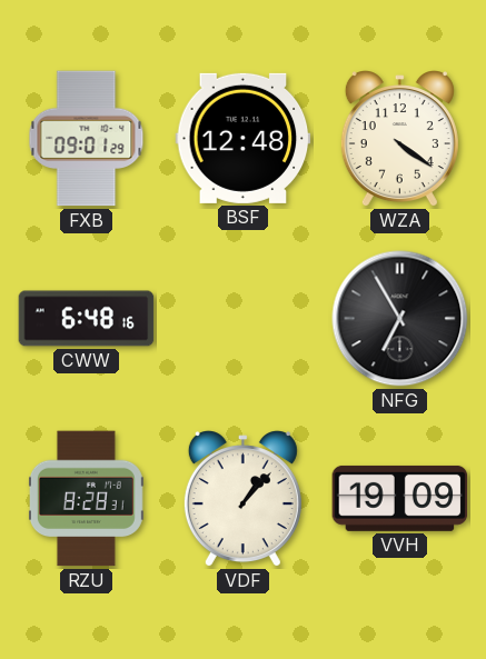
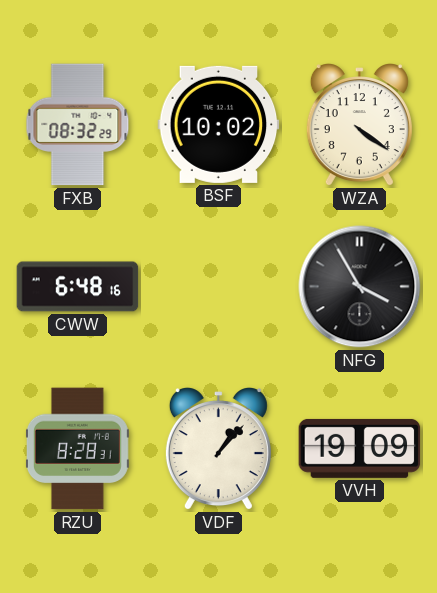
FXB: 09:01 -> 08:32
BSF: 12:48 -> 10:02
NFG: 6:55 -> 3:55
